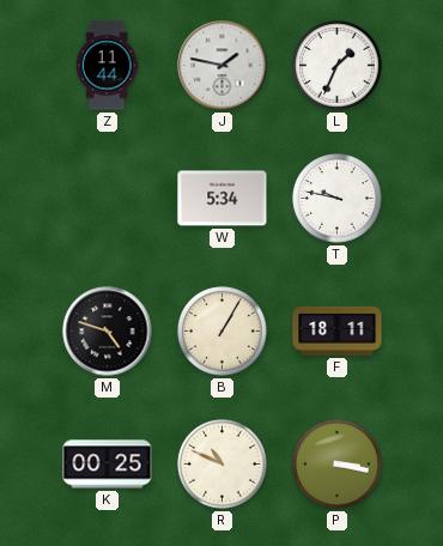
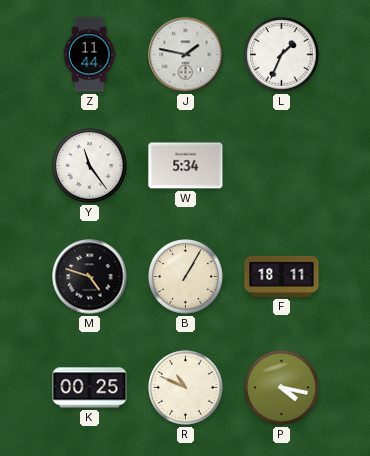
Y: none -> 11:24
T: 9:47 -> none
P: 3:17 -> 4:17
